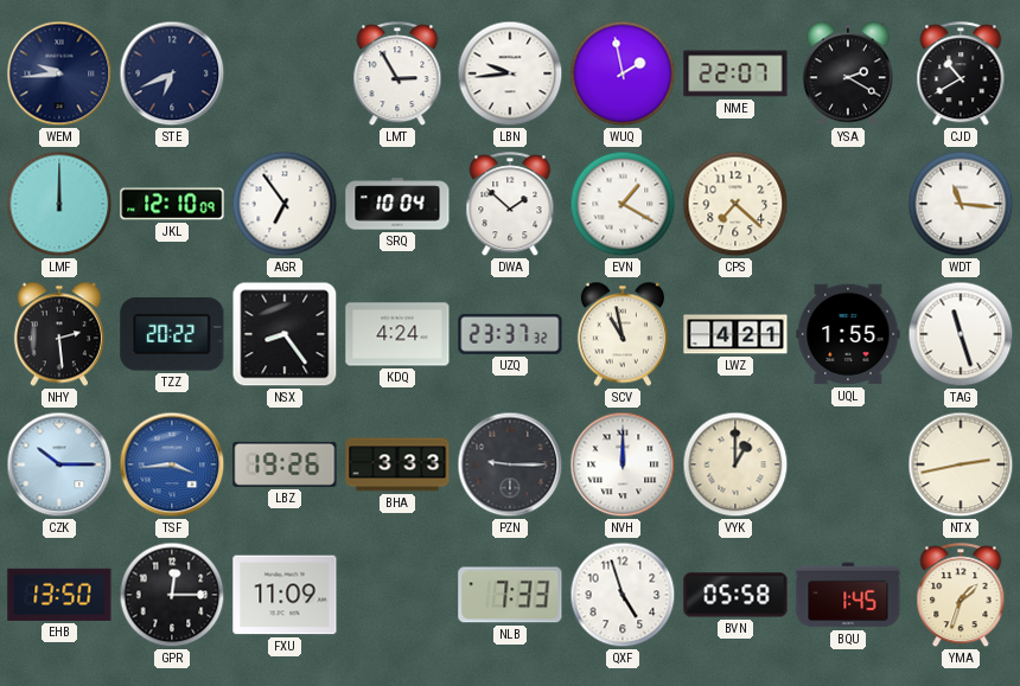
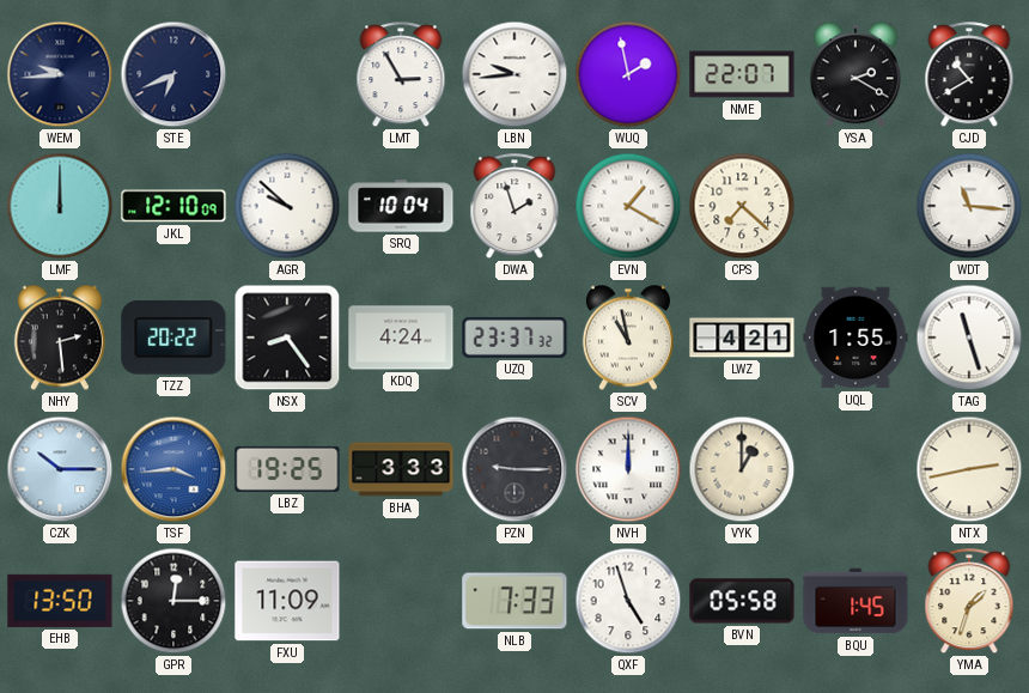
AGR: 6:54 -> 9:52
DWA: 1:52 -> 1:57
LBZ: 19:26 -> 19:25
